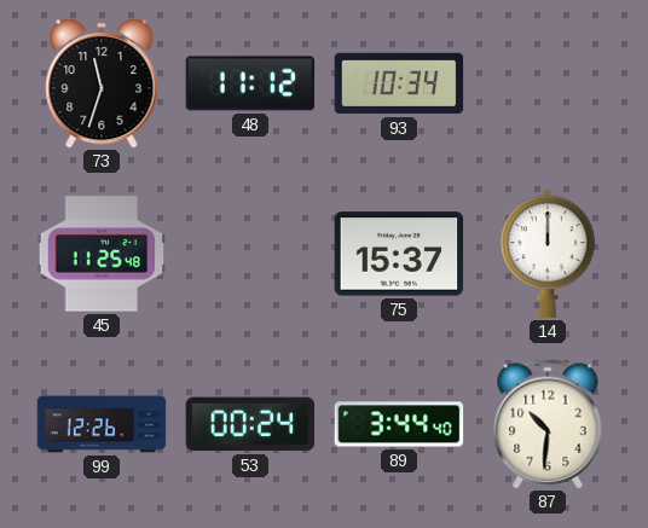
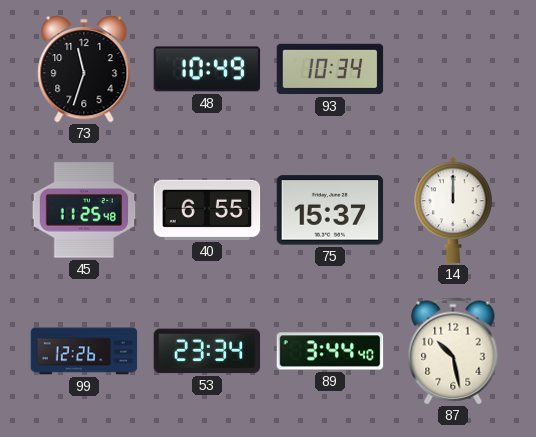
48: 11:12 -> 10:49
40: none -> 6:55
53: 00:24 -> 23:34
87: 10:31 -> 10:28
